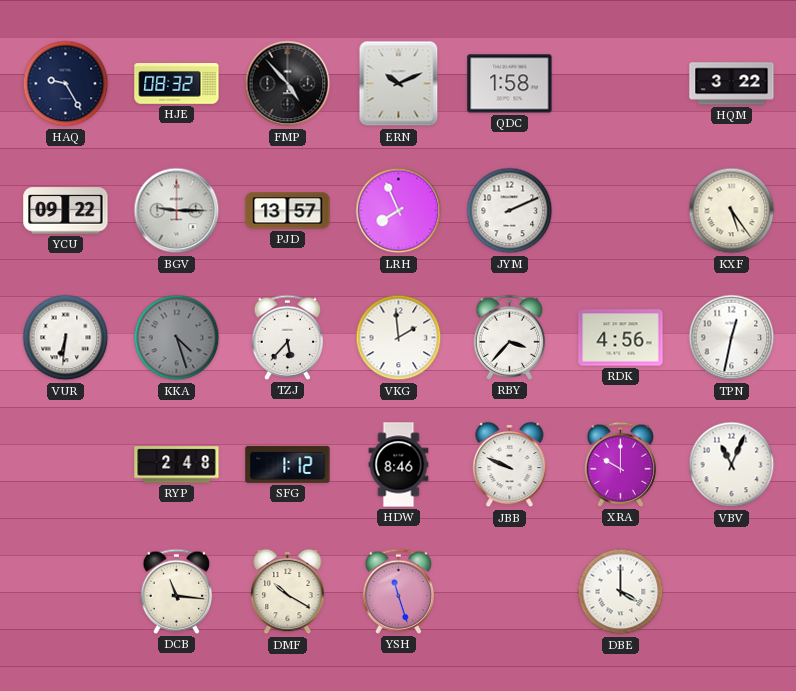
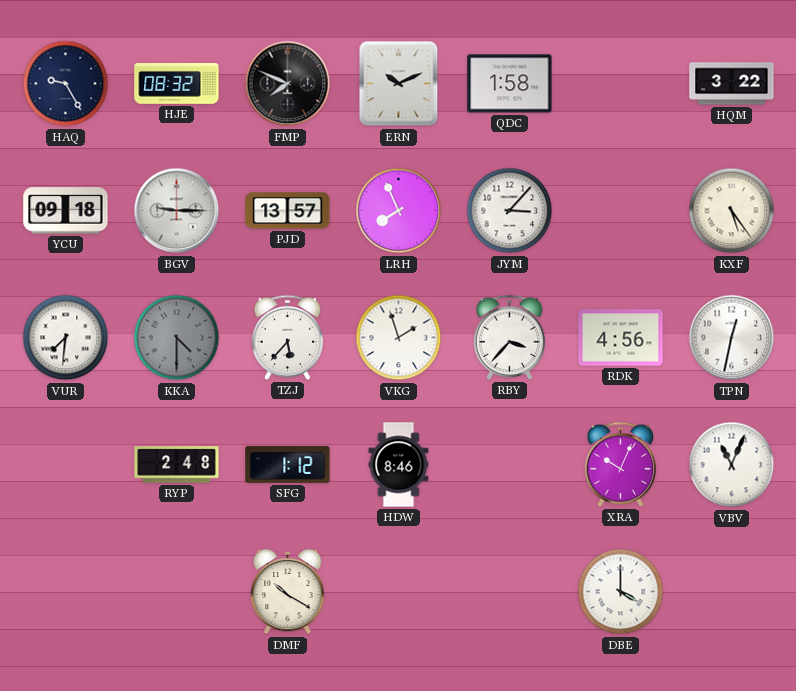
FMP: 4:53 -> 7:49
YCU: 09:22 -> 09:18
JYM: 2:11 -> 3:07
VUR: 6:31 -> 7:31
KKA: 4:27 -> 4:30
VKG: 1:59 -> 1:57
JBB: 9:49 -> none
XRA: 10:00 -> 10:04
DCB: 11:16 -> none
YSH: 11:27 -> none
